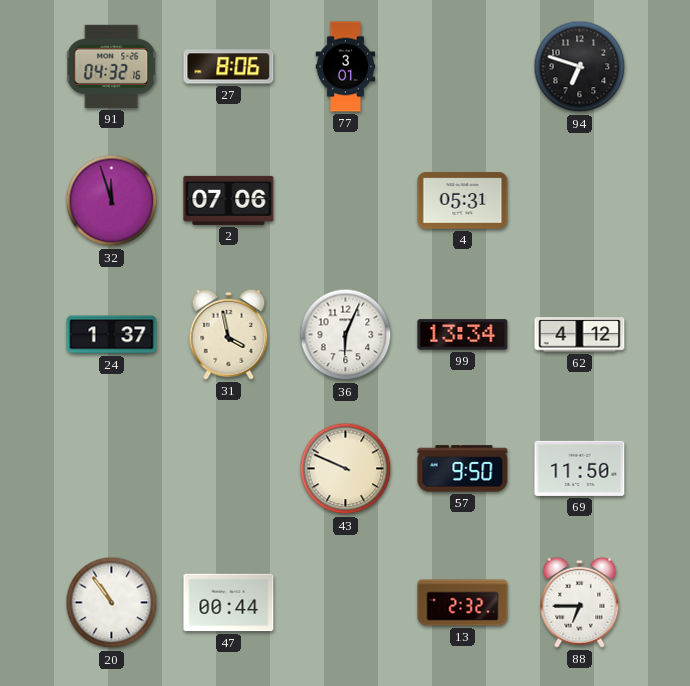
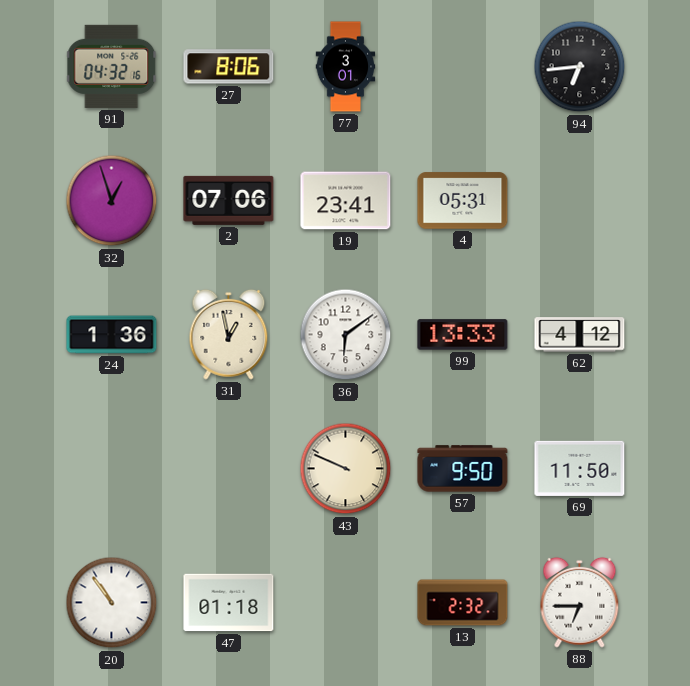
94: 6:48 -> 6:44
32: 11:57 -> 12:57
19: none -> 23:41
24: 1:37 -> 1:36
31: 3:58 -> 12:58
36: 6:04 -> 6:09
99: 13:34 -> 13:33
47: 00:44 -> 01:18
